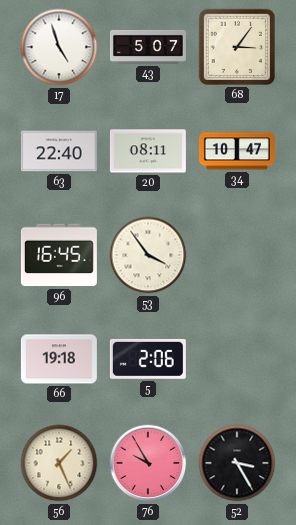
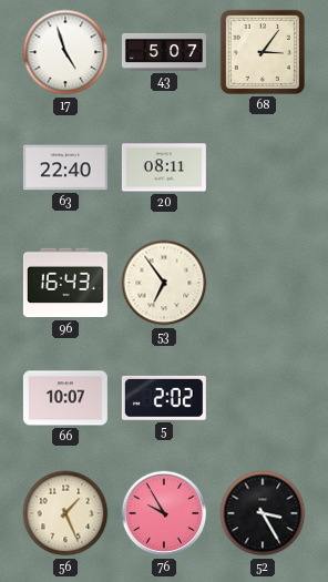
34: 10:47 -> none
96: 16:45 -> 16:43
53: 3:54 -> 6:54
66: 19:18 -> 10:07
5: 2:06 -> 2:02
